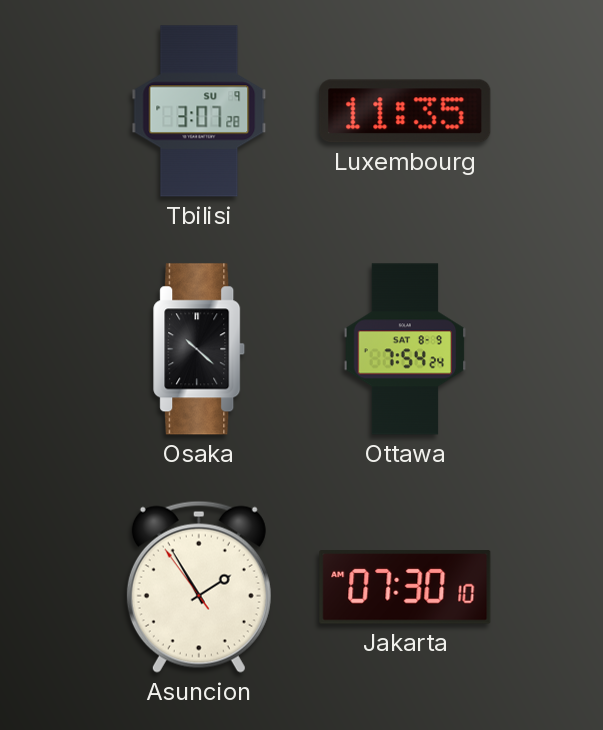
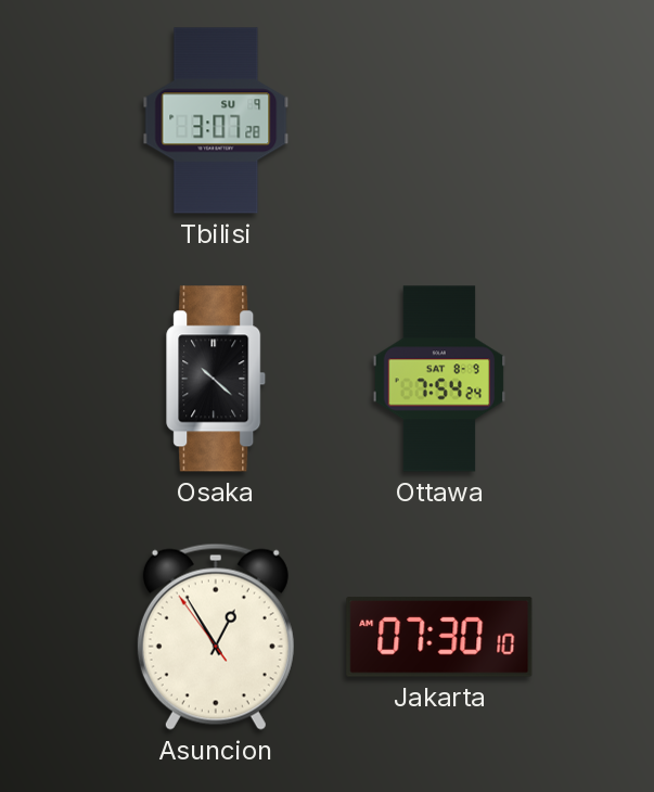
Luxembourg: 11:35 -> none
Asuncion: 1:54 -> 12:54
